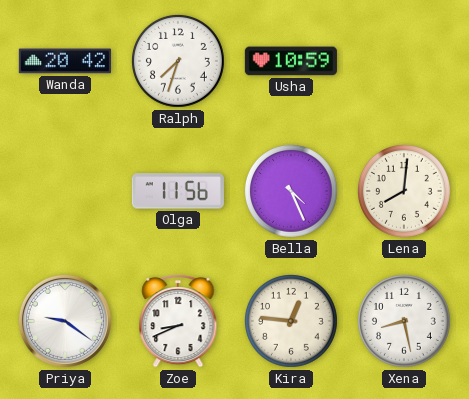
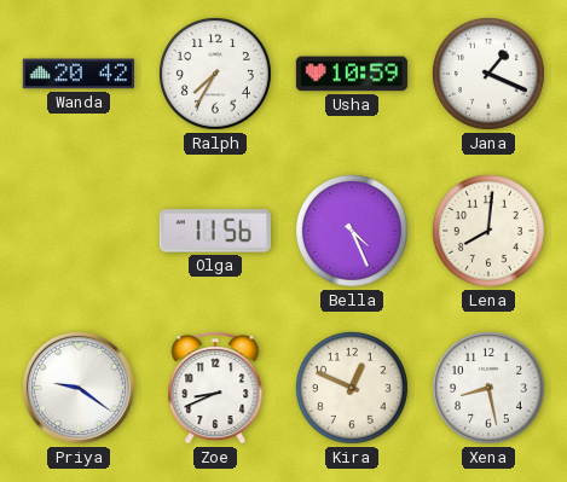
Ralph: 7:33 -> 7:35
Jana: none -> 1:19
Kira: 12:46 -> 12:49
